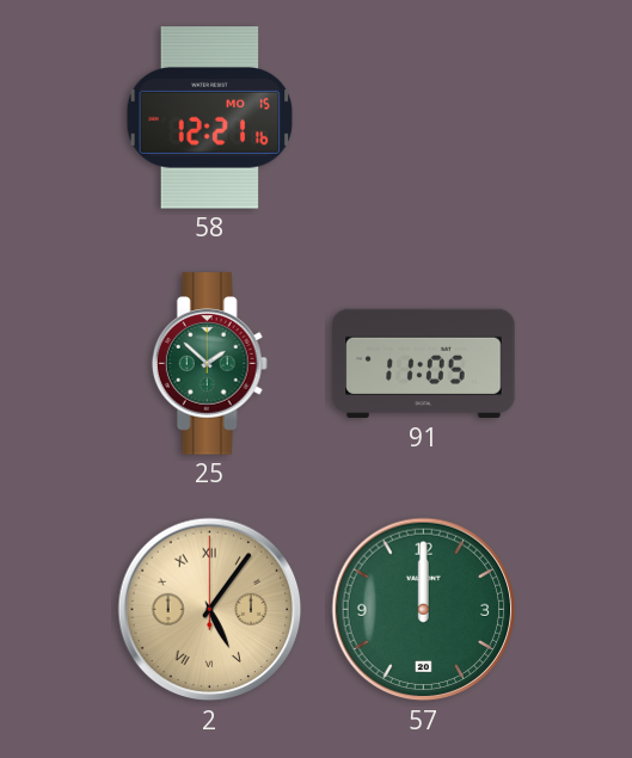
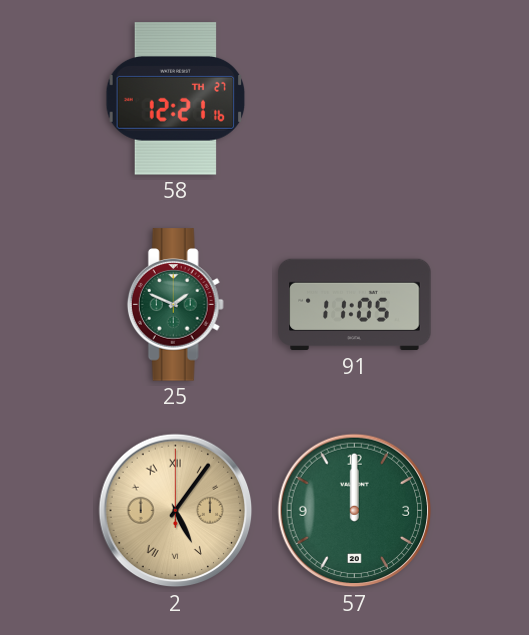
58 date: MO 15 -> TH 27
25: 1:52 -> 1:49
